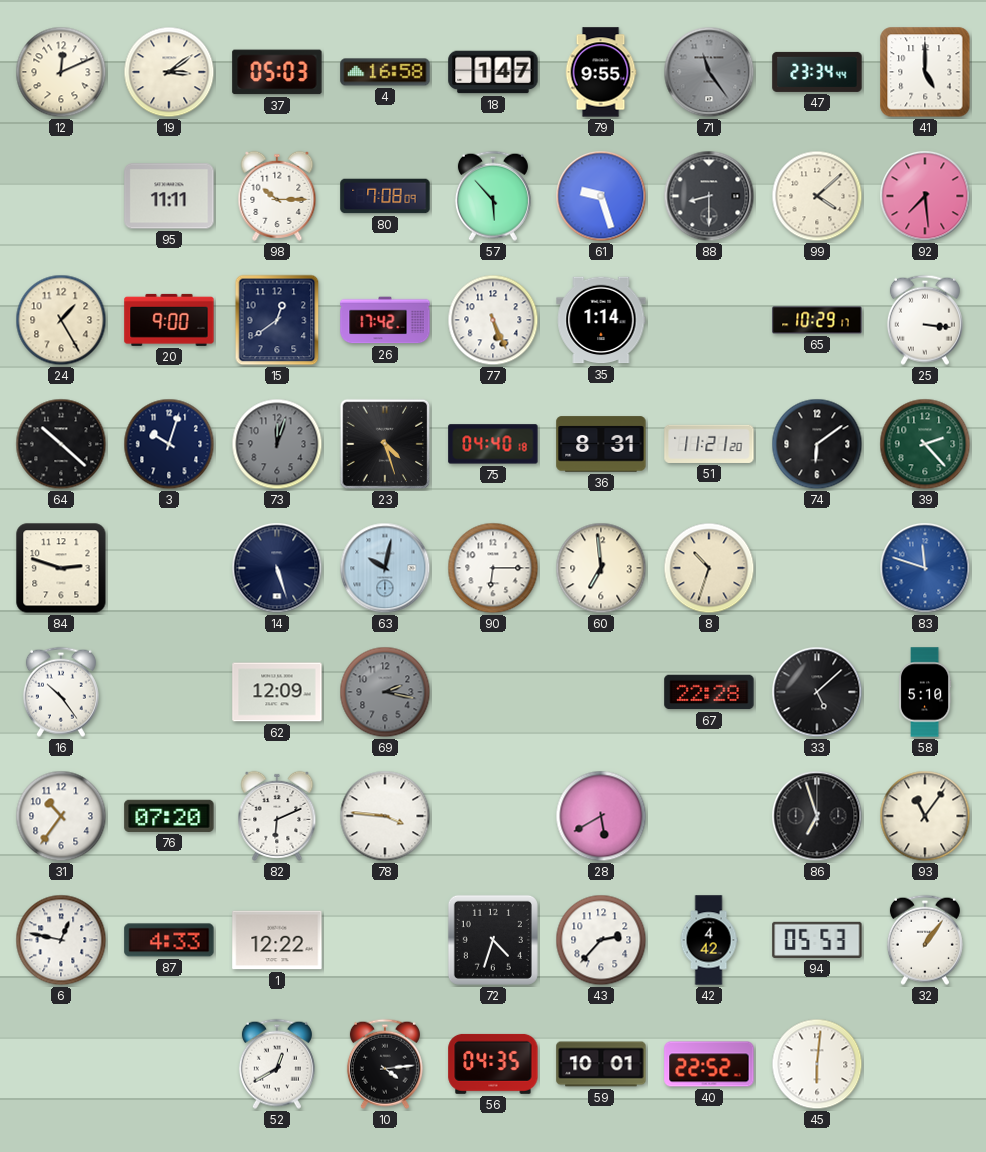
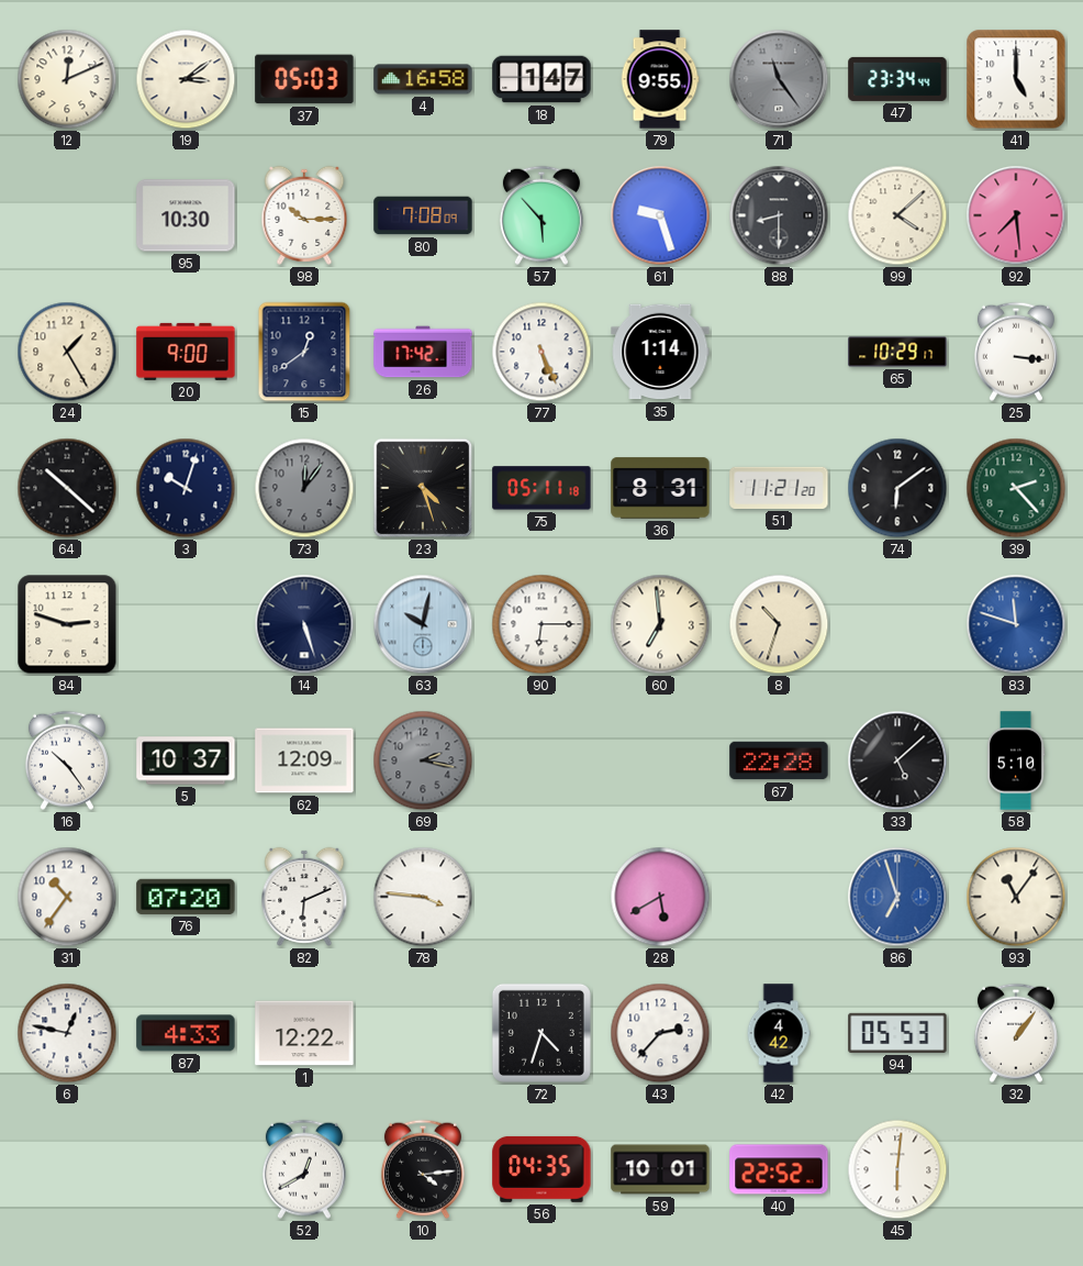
95: 11:11 -> 10:30
73: 12:03 -> 12:06
75: 04:40 -> 05:11
5: none -> 10:37
86 dial: black -> blue
